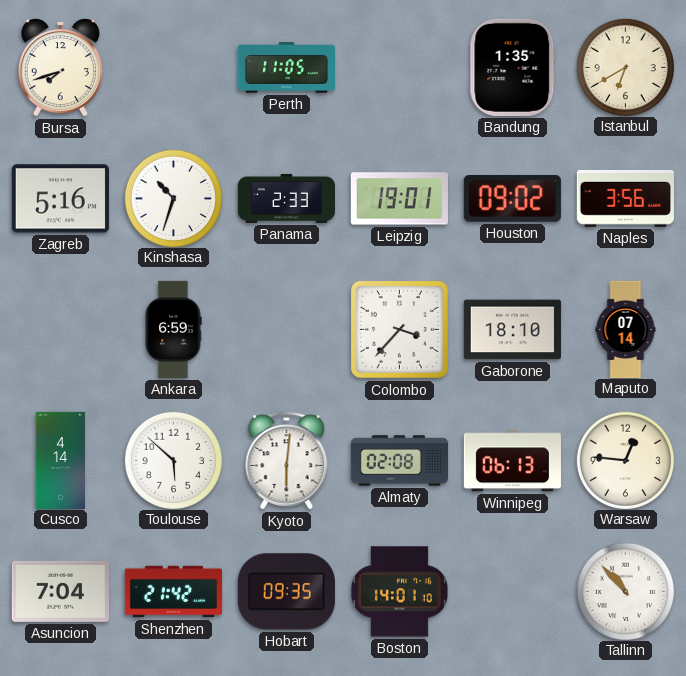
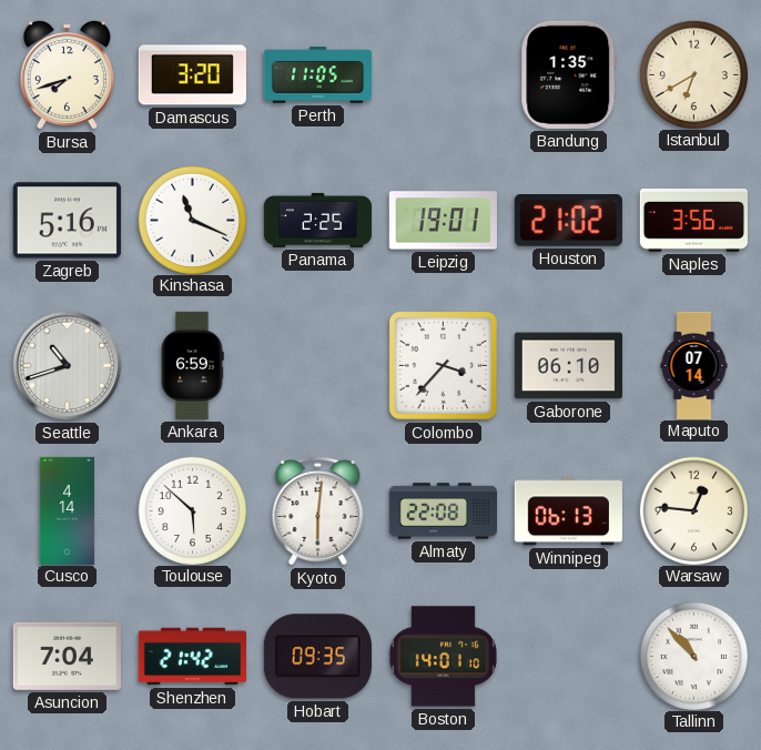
Damascus: none -> 3:20
Kinshasa: 10:33 -> 11:19
Panama: 2:33 -> 2:25
Houston: 09:02 -> 21:02
Seattle: none -> 10:42
Gaborone: 18:10 -> 06:10
Almaty: 02:08 -> 22:08
